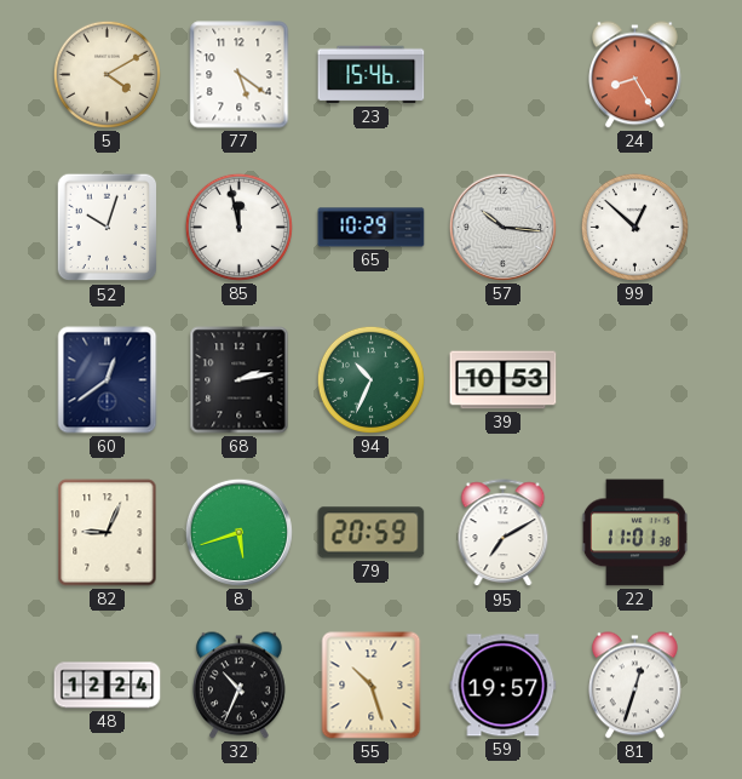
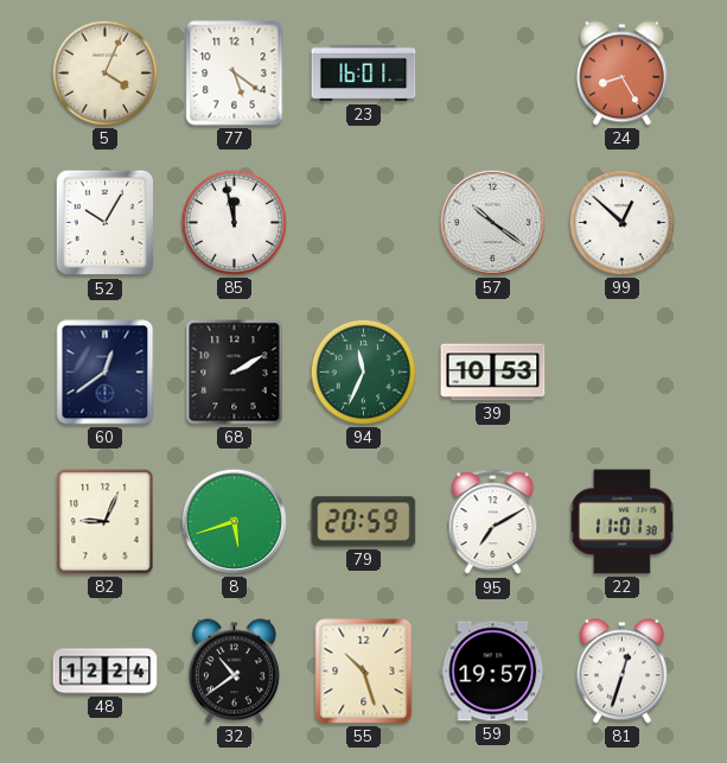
5: 4:10 -> 4:04
23: 15:46 -> 16:01
52: 10:03 -> 10:05
65: 10:29 -> none
57: 10:16 -> 10:21
68: 2:13 -> 2:10
94: 10:34 -> 11:34
32: 10:34 -> 10:39
